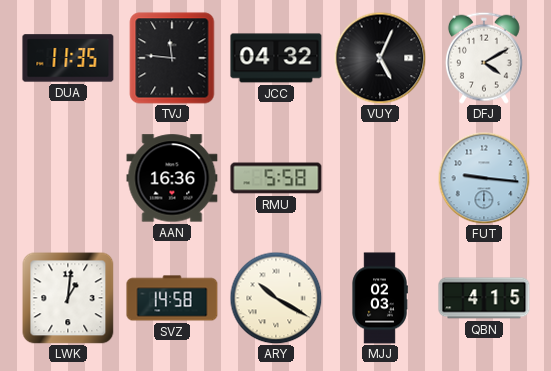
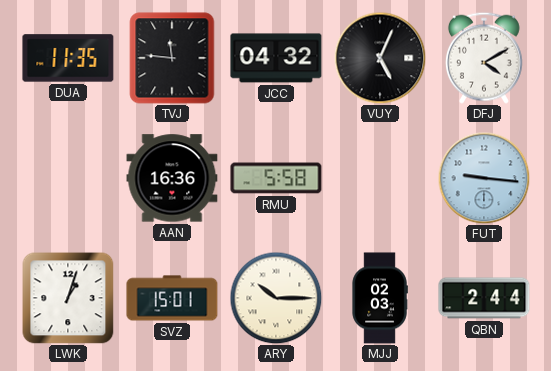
LWK: 1:01 -> 1:03
SVZ: 14:58 -> 15:01
ARY: 10:20 -> 10:15
QBN: 4:15 -> 2:44
